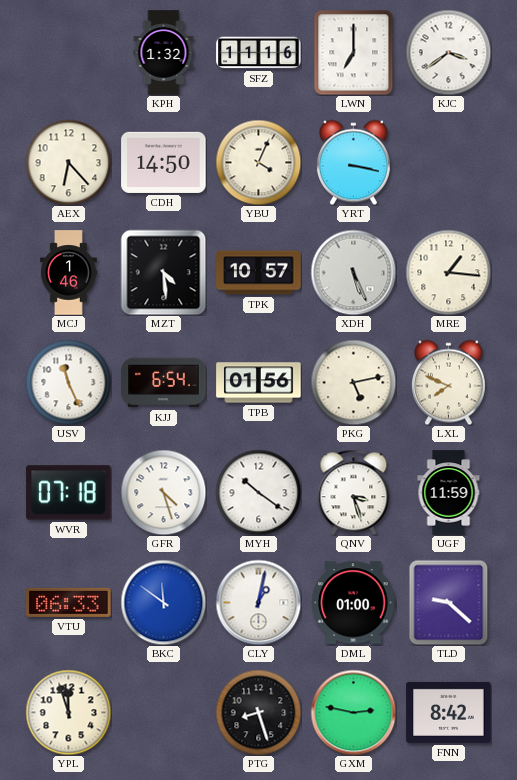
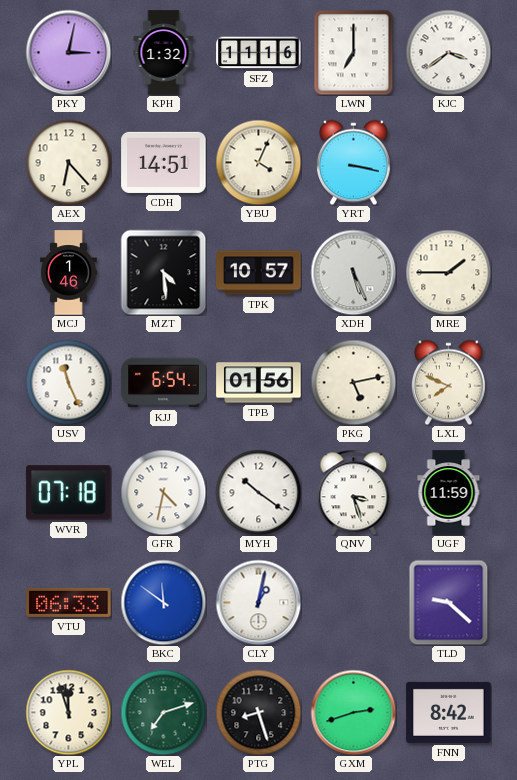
PKY: none -> 3:02
CDH: 14:50 -> 14:51
MRE: 1:16 -> 1:45
GFR: 4:27 -> 4:32
DML: 01:00 -> none
WEL: none -> 7:12
GXM: 2:47 -> 2:42
